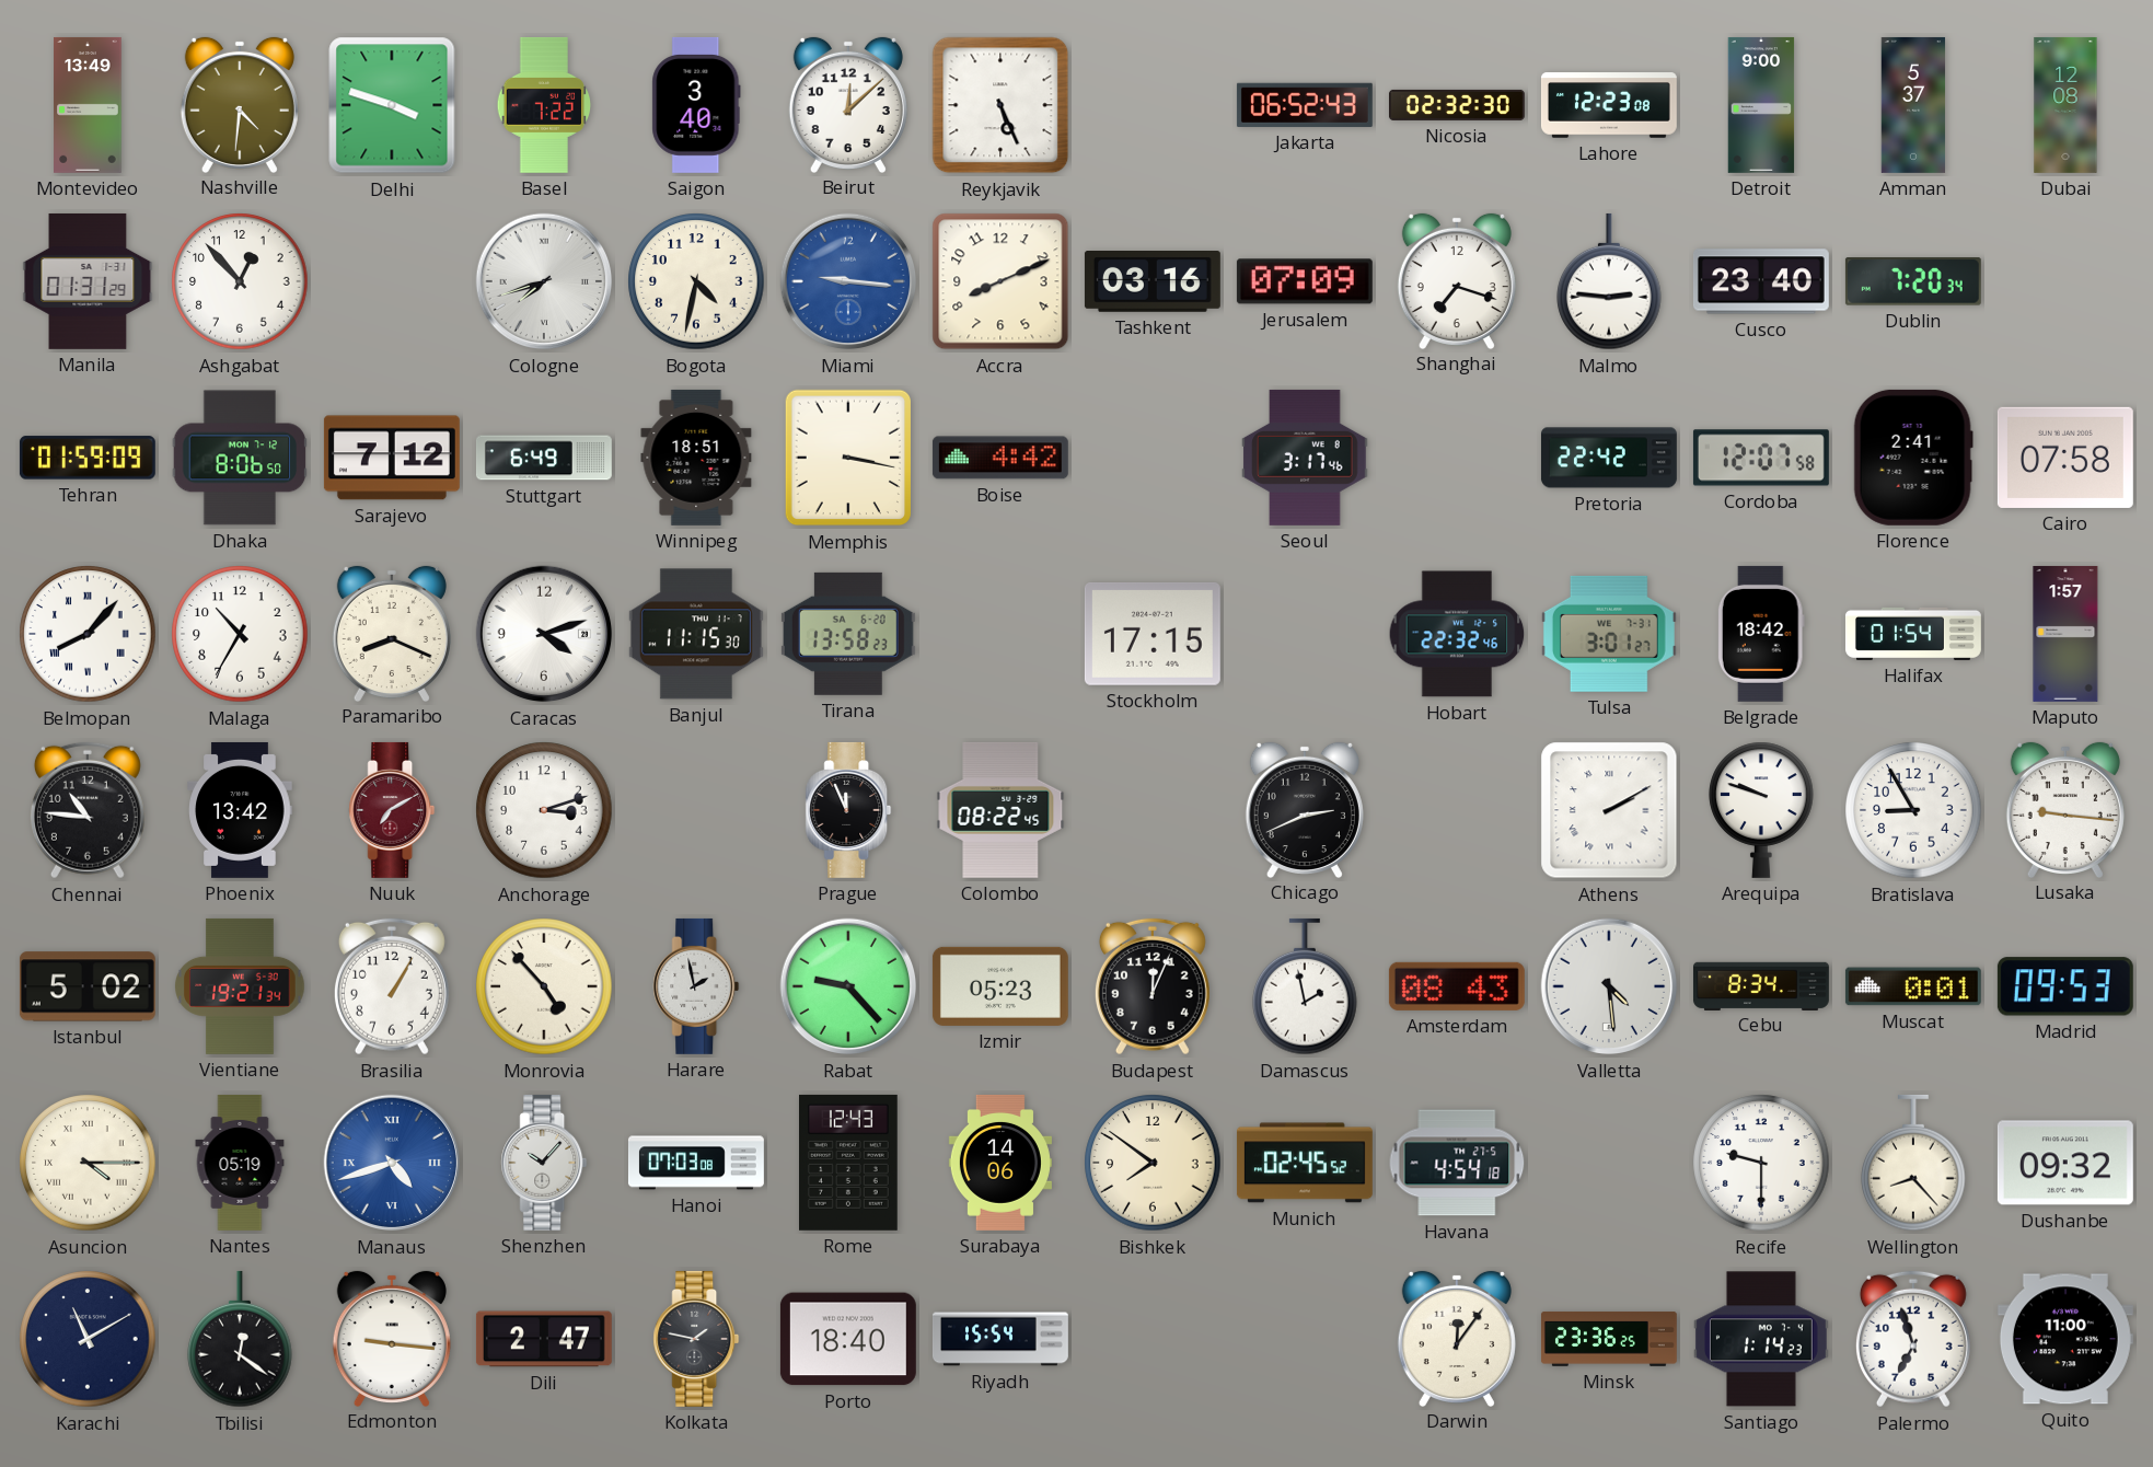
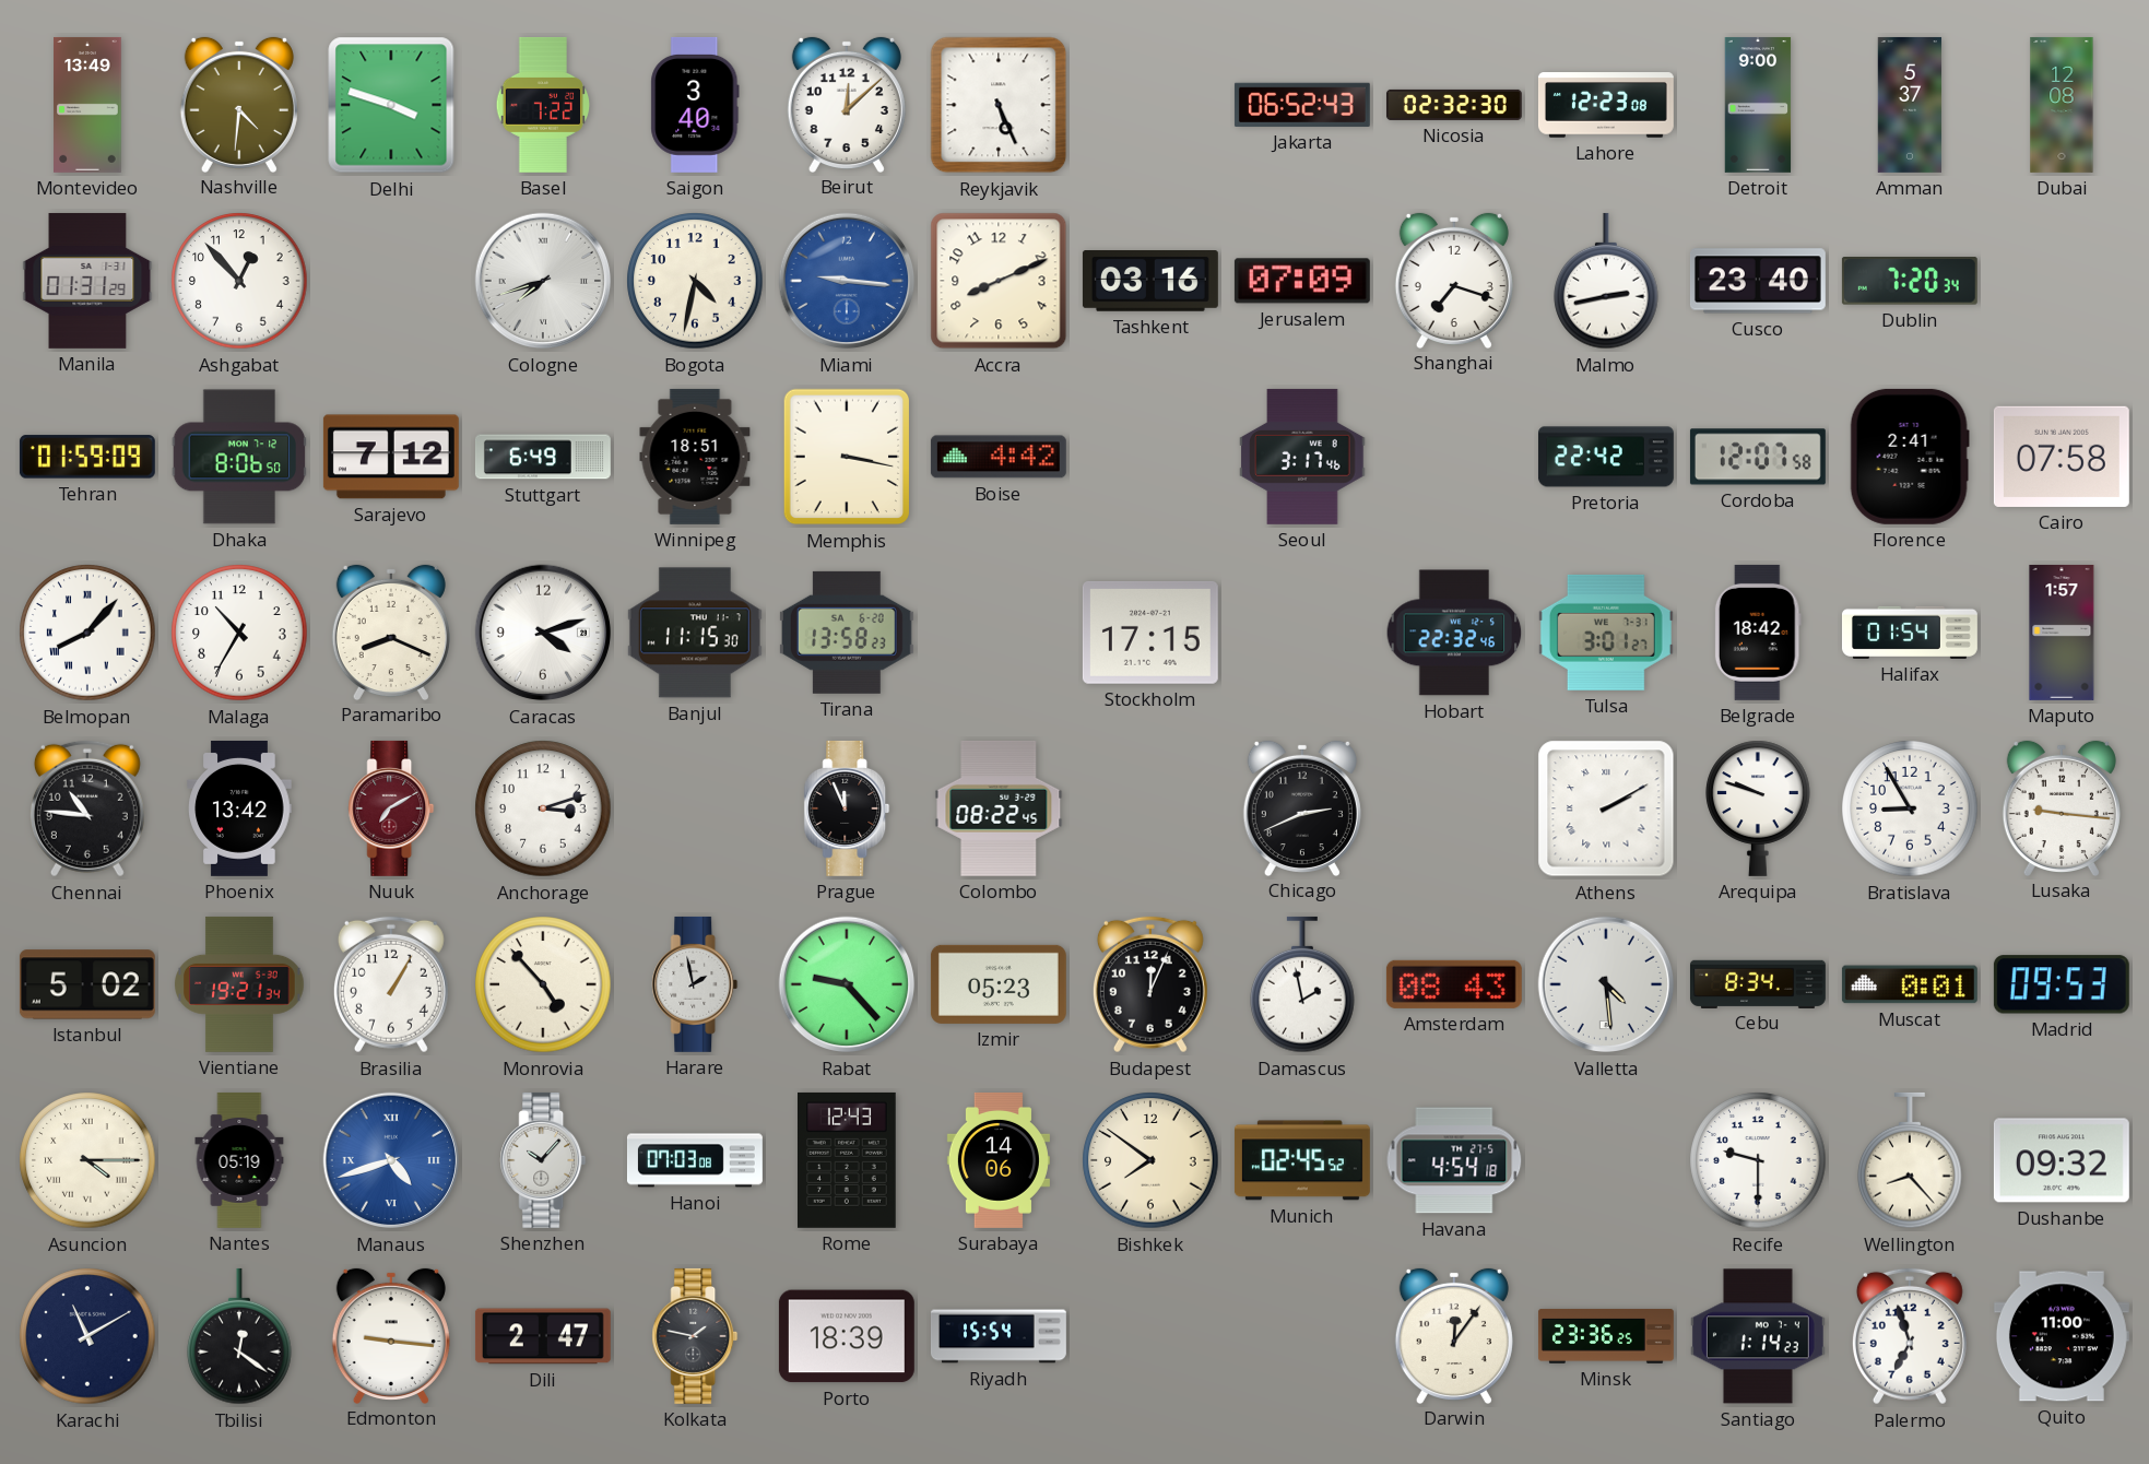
Malmo: 2:46 -> 2:43
Porto: 18:40 -> 18:39
